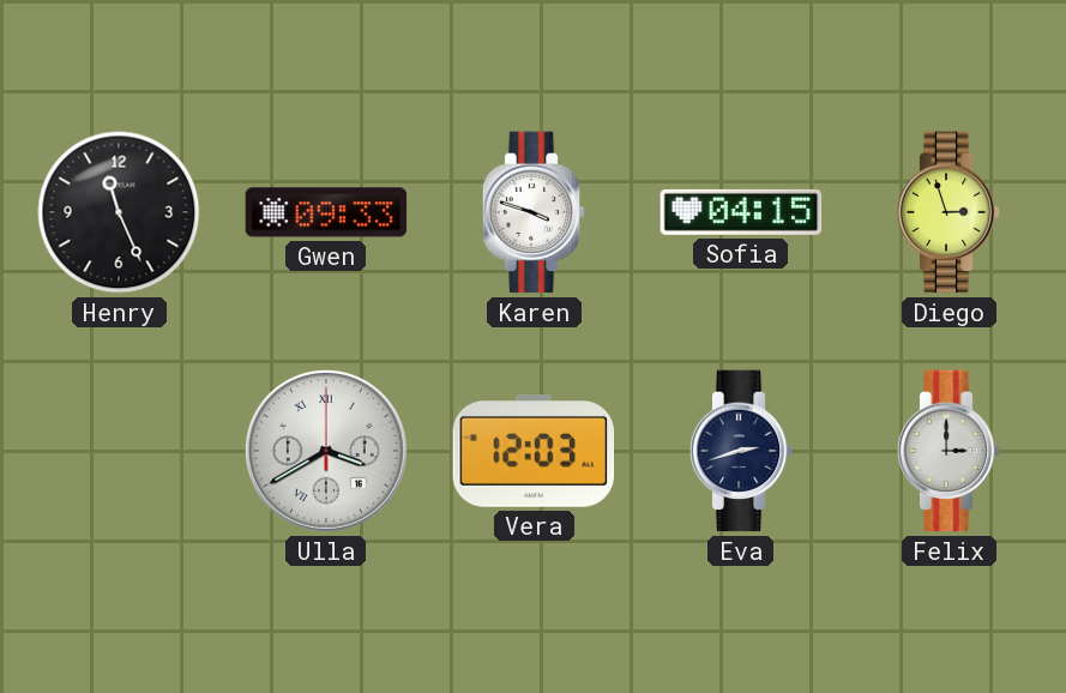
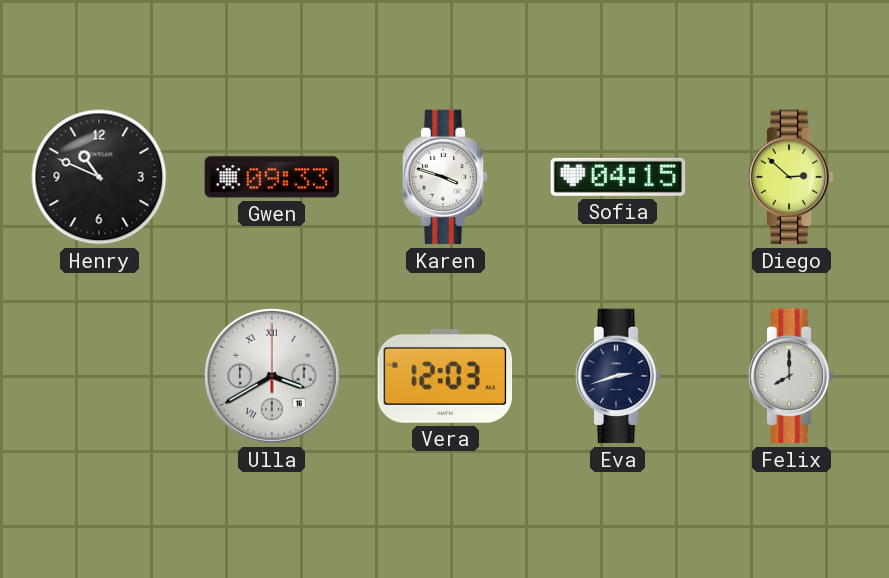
Henry: 11:26 -> 10:49
Diego: 2:57 -> 2:52
Felix: 3:00 -> 8:00
